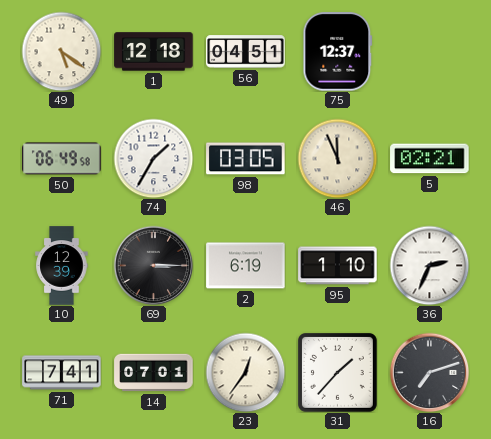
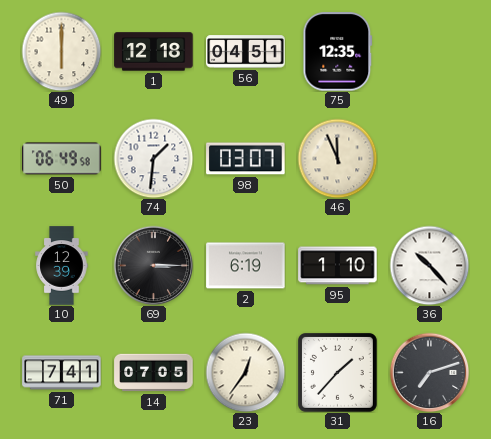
49: 5:21 -> 6:00
75: 12:37 -> 12:35
74: 1:35 -> 1:31
98: 03:05 -> 03:07
5: 02:21 -> none
36: 2:34 -> 10:23
14: 07:01 -> 07:05
